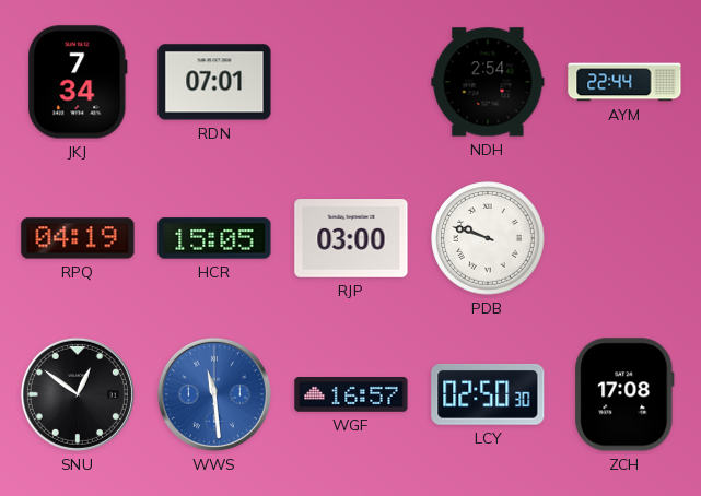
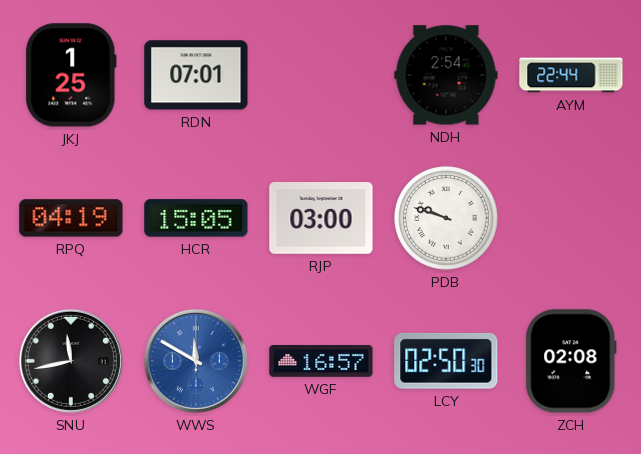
JKJ: 7:34 -> 1:25
SNU: 12:51 -> 11:43
WWS: 11:29 -> 11:50
ZCH: 17:08 -> 02:08
